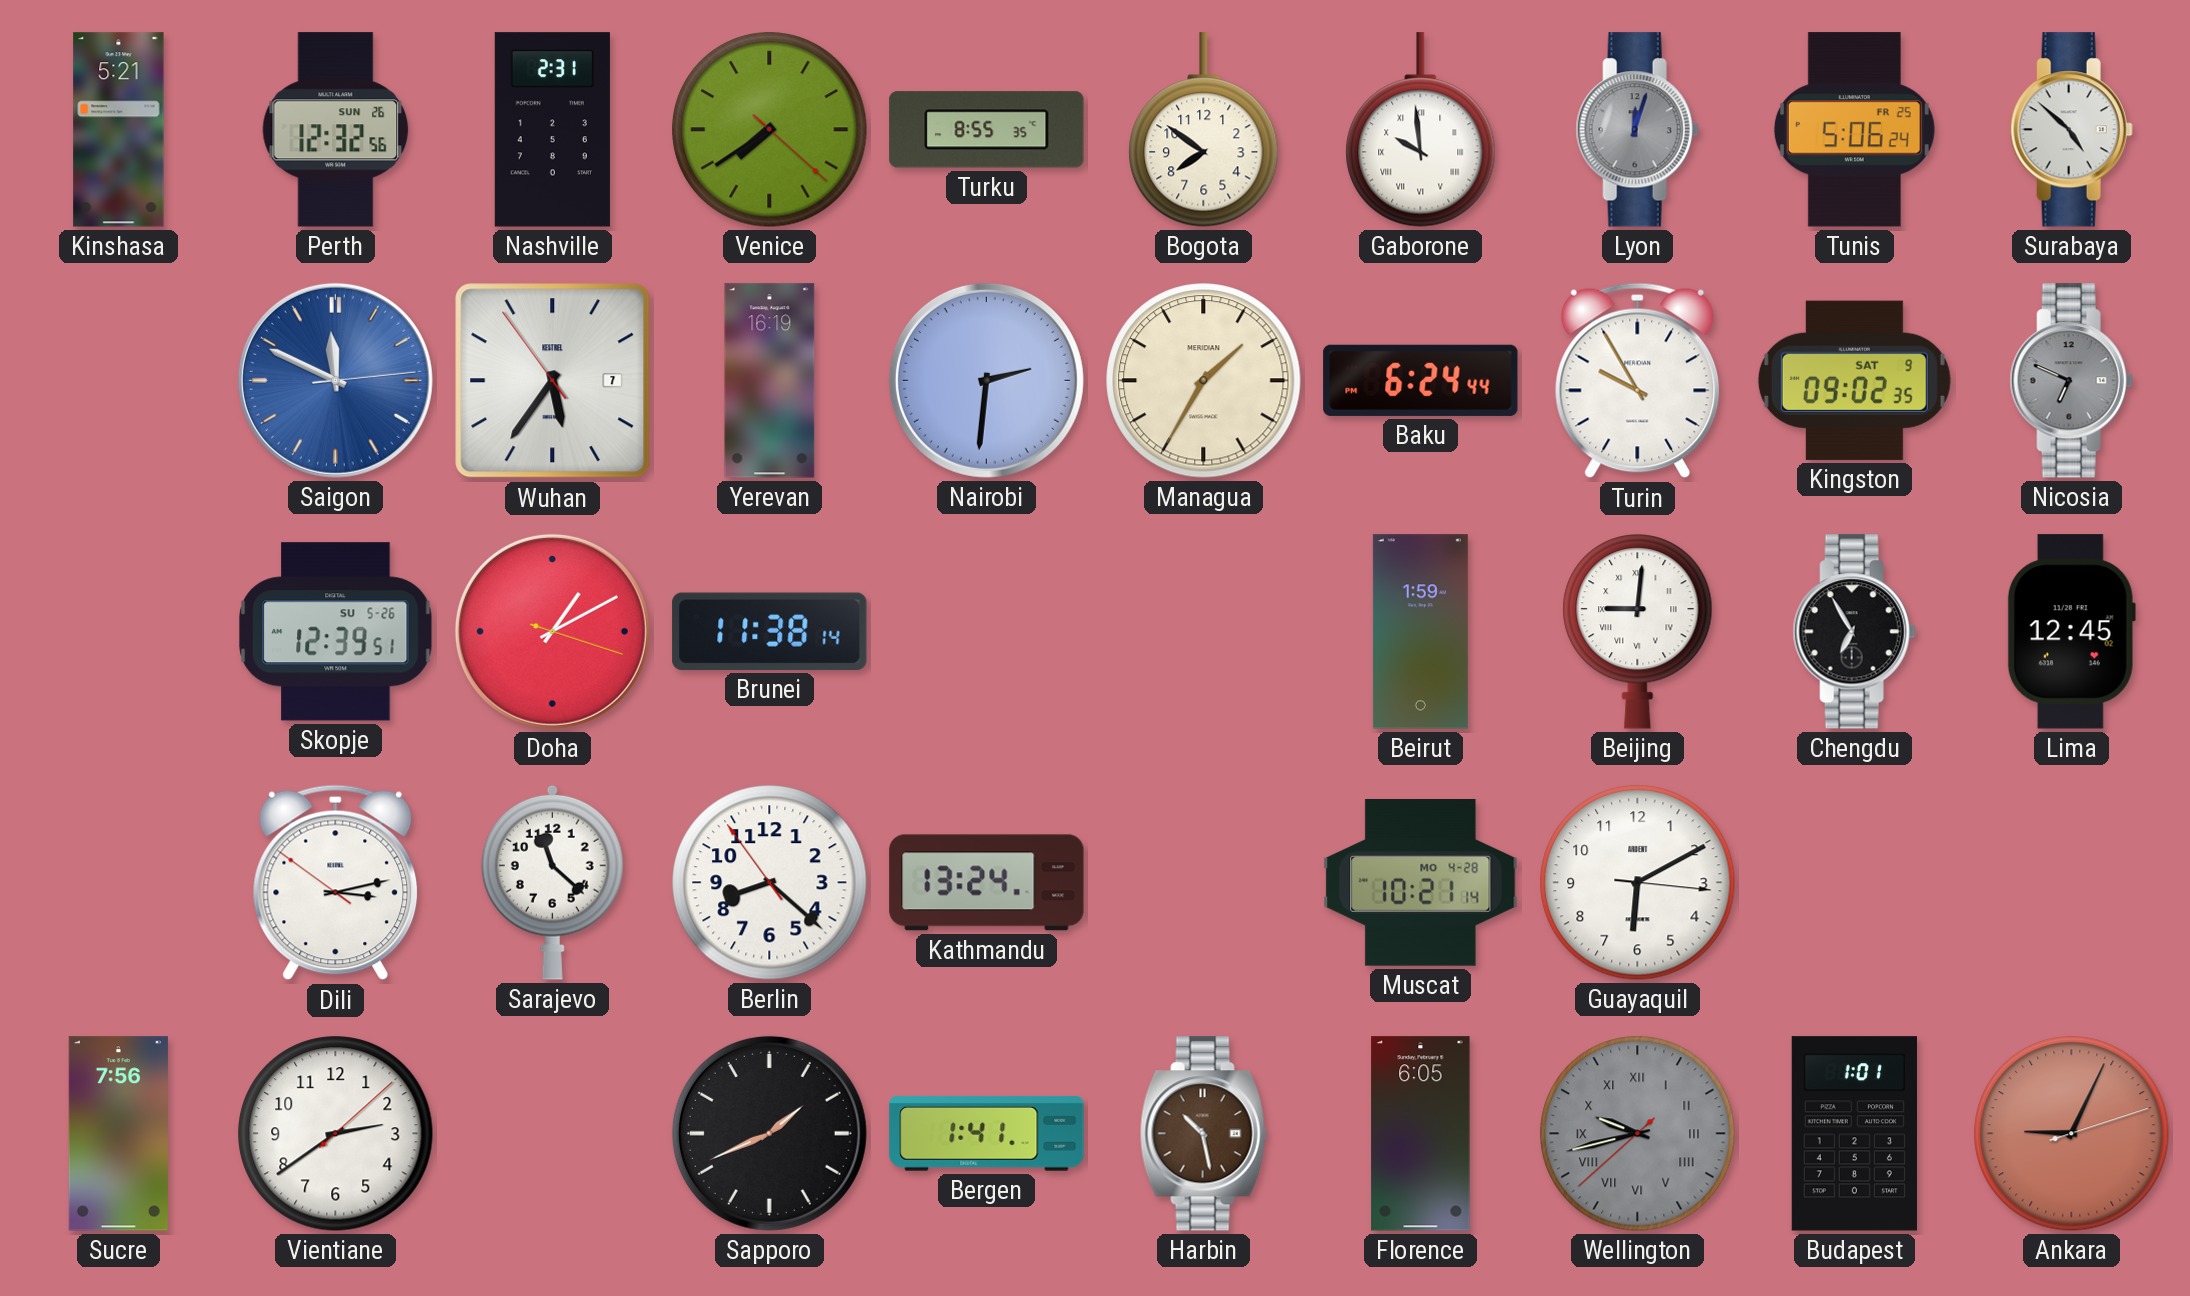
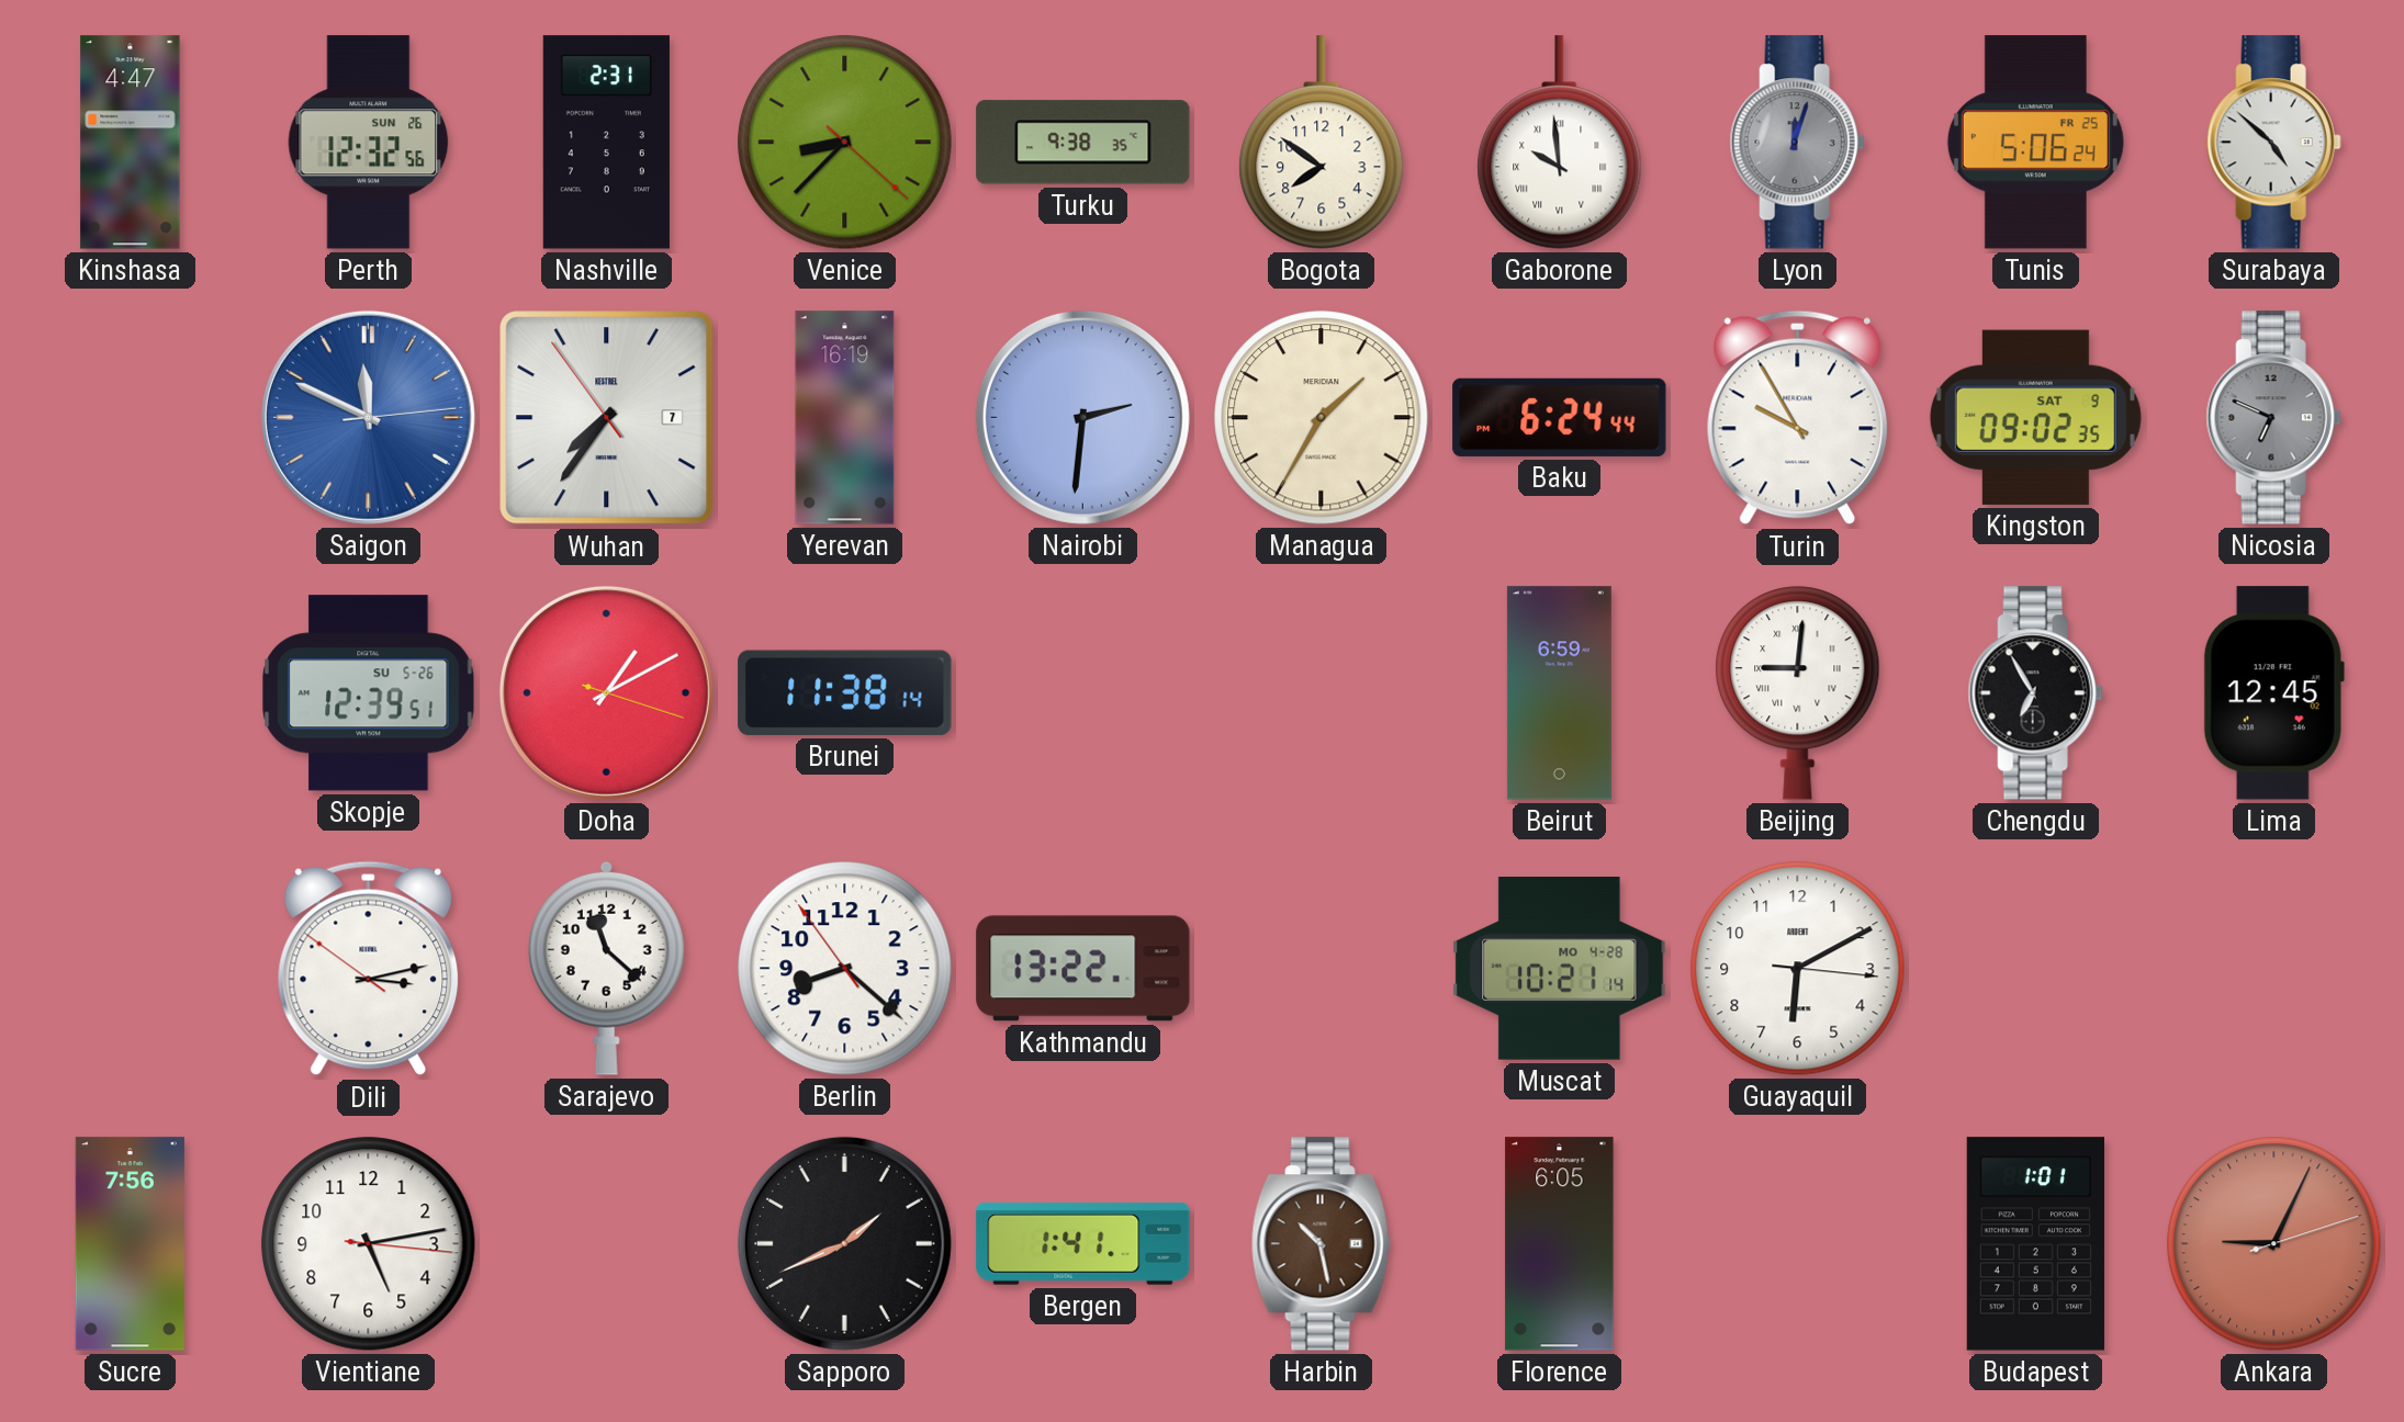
Kinshasa: 5:21 -> 4:47
Venice: 7:39 -> 8:37
Turku: 8:55 -> 9:38
Wuhan: 5:35 -> 7:35
Beirut: 1:59 -> 6:59
Kathmandu: 13:24 -> 13:22
Vientiane: 2:39 -> 5:13
Wellington: 9:42 -> none
